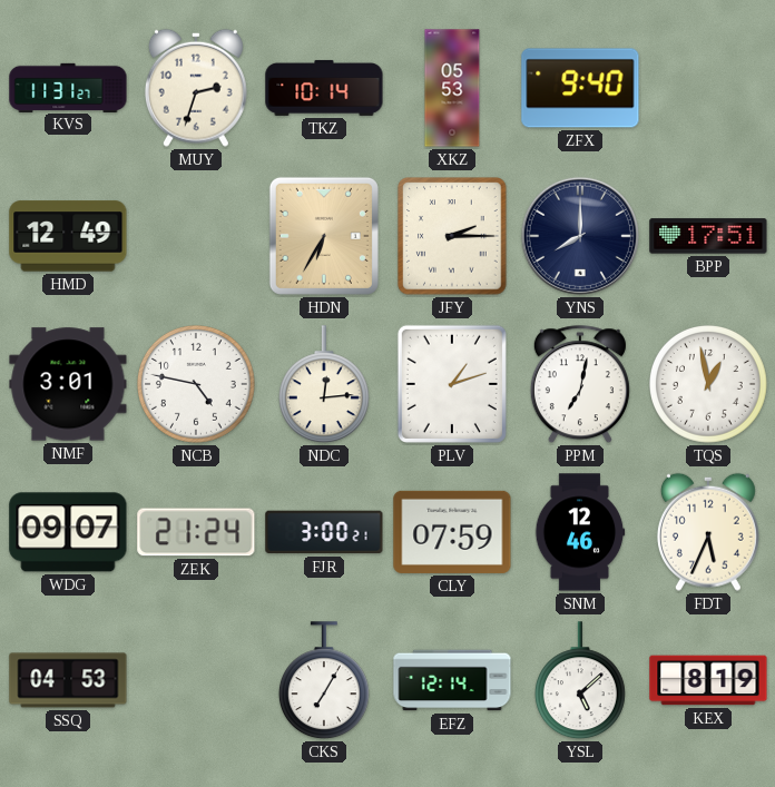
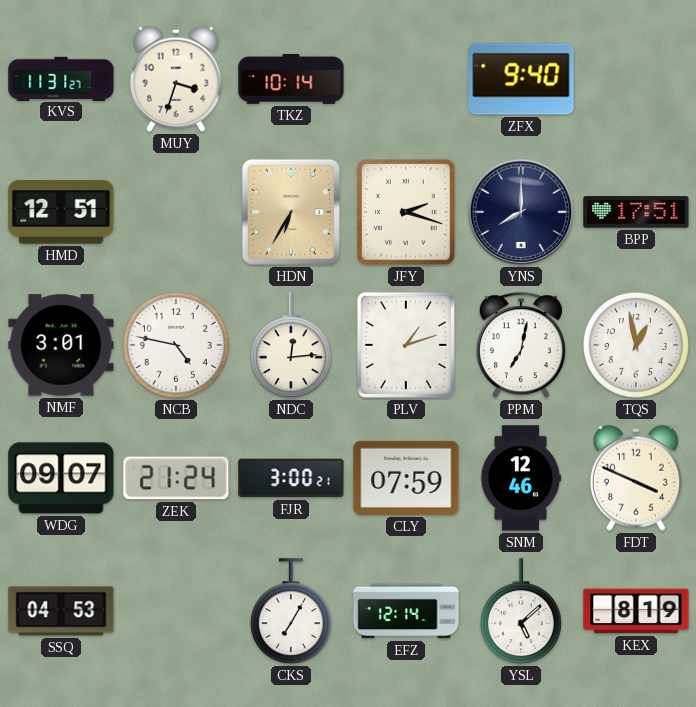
MUY: 2:33 -> 3:33
XKZ: 05:53 -> none
HMD: 12:49 -> 12:51
JFY: 2:15 -> 2:18
FDT: 5:34 -> 3:49
